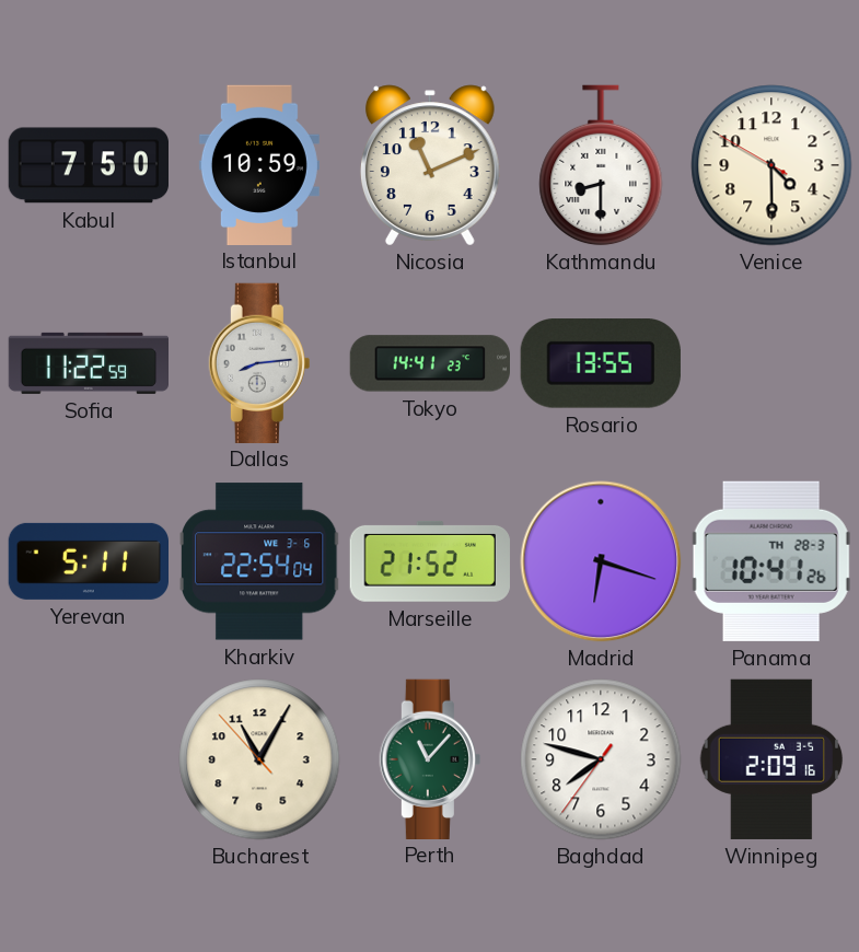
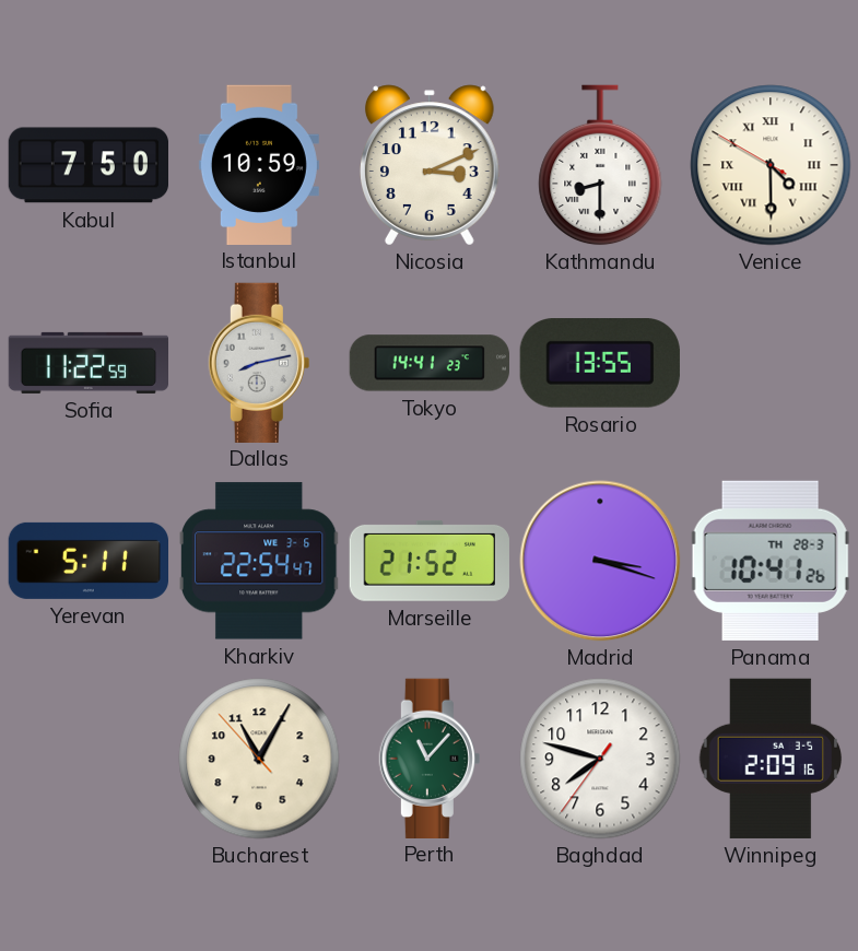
Nicosia: 11:11 -> 3:11
Venice numerals: Arabic -> Roman
Dallas: 8:14 -> 8:13
Kharkiv: 22:54:04 -> 22:54:47
Madrid: 6:18 -> 3:18
